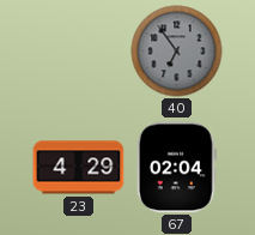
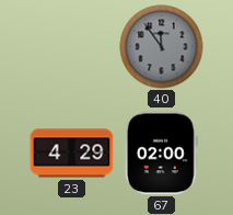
40: 6:54 -> 11:54
67: 02:04 -> 02:00
